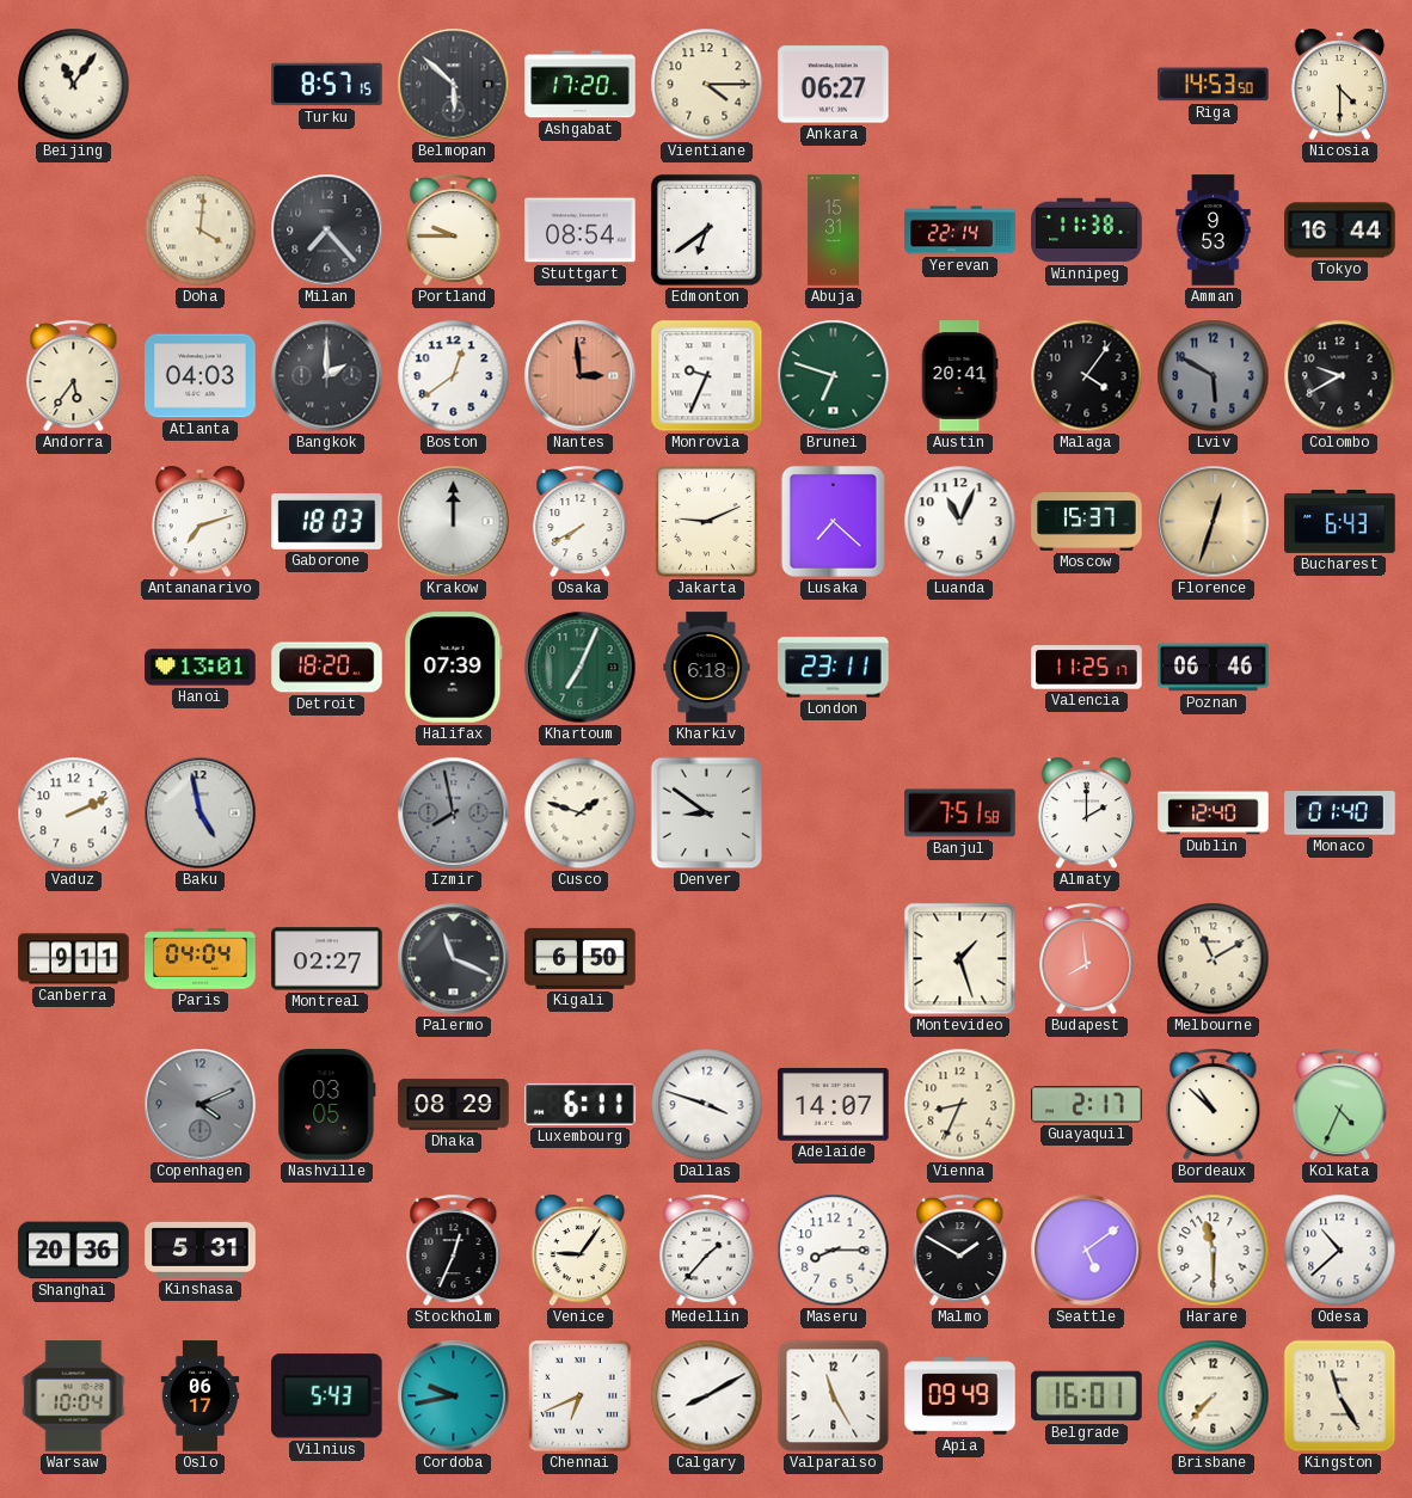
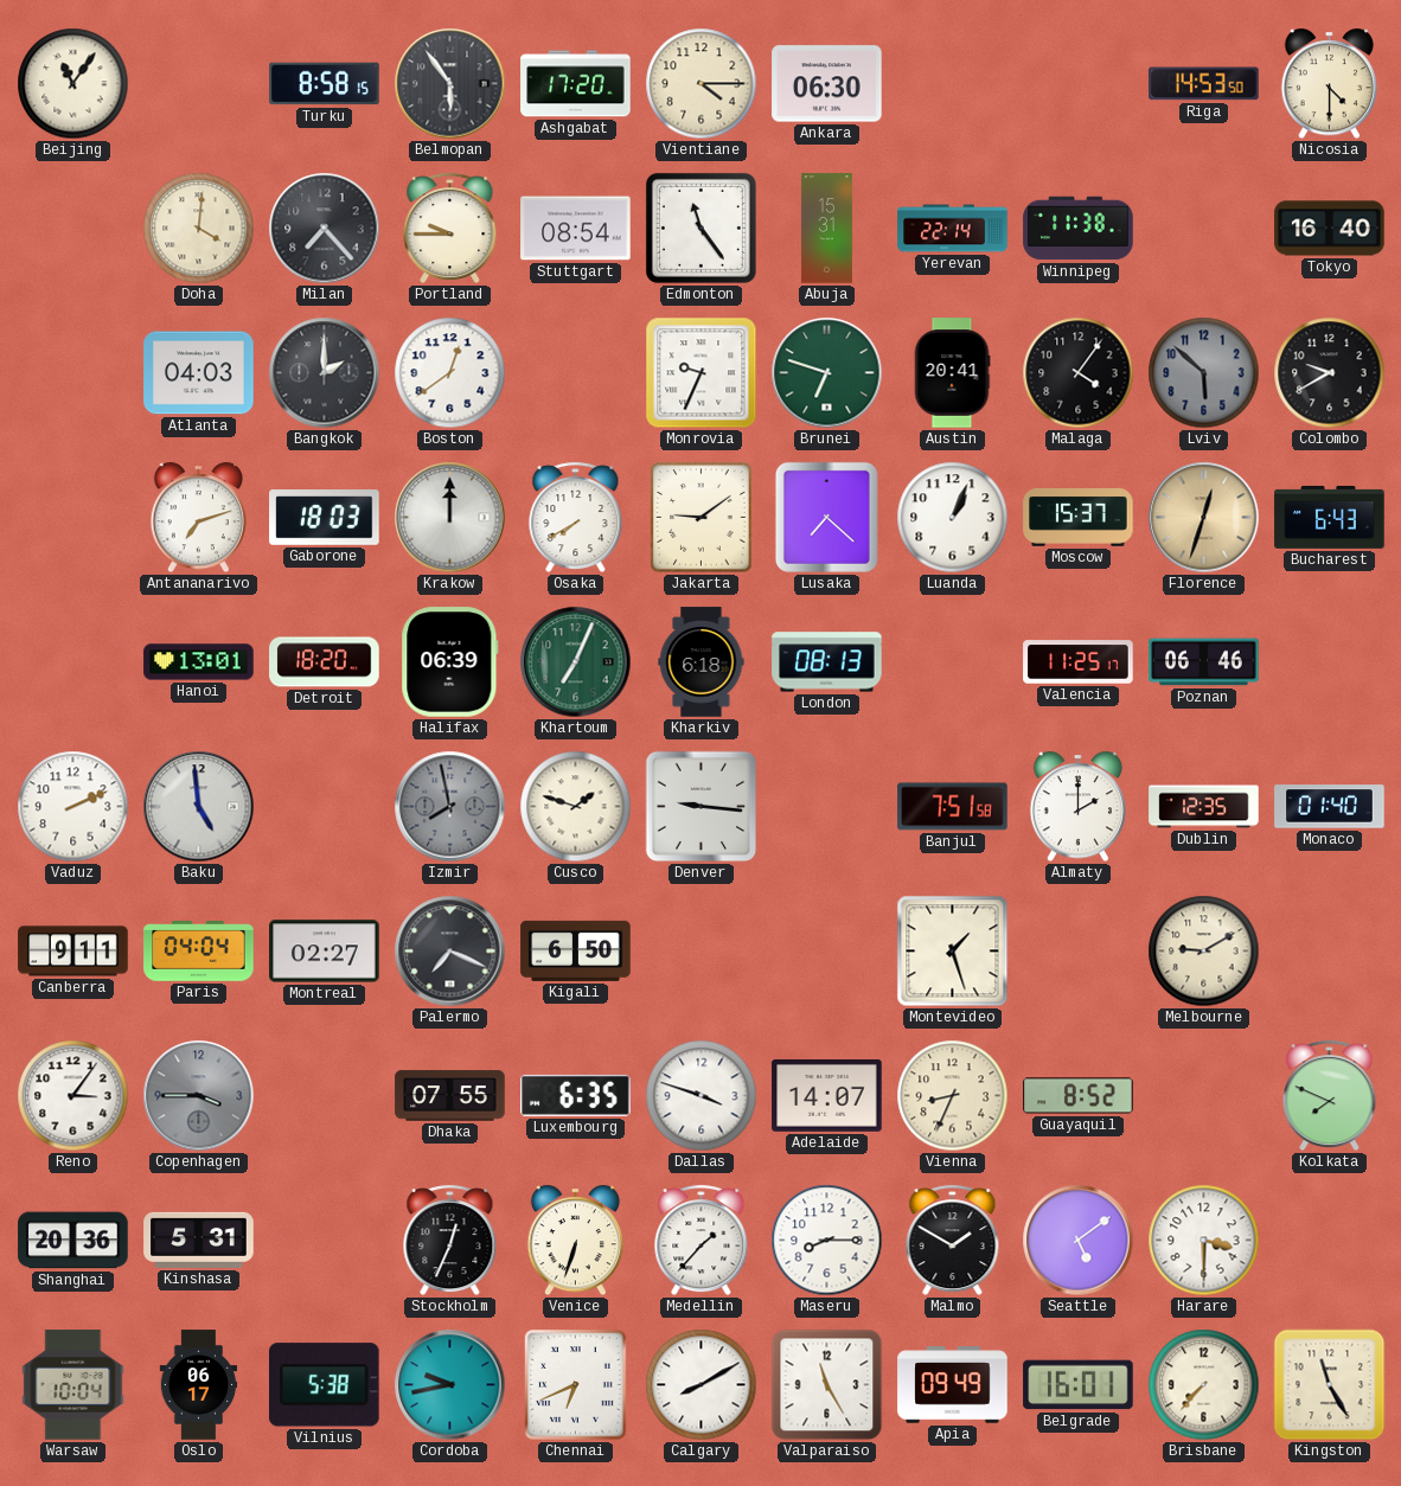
Turku: 8:57 -> 8:58
Belmopan: 5:52 -> 5:54
Ankara: 06:27 -> 06:30
Edmonton: 6:39 -> 11:24
Amman: 9:53 -> none
Tokyo: 16:44 -> 16:40
Andorra: 5:36 -> none
Nantes: 2:59 -> none
Lviv: 5:50 -> 5:52
Jakarta: 9:11 -> 9:09
Luanda: 11:04 -> 1:04
Halifax: 07:39 -> 06:39
London: 23:11 -> 08:13
Baku: 4:58 -> 4:59
Denver: 8:51 -> 9:16
Dublin: 12:40 -> 12:35
Palermo: 11:19 -> 7:19
Budapest: 7:59 -> none
Melbourne: 11:10 -> 9:10
Reno: none -> 3:06
Copenhagen: 4:11 -> 3:45
Nashville: 03:05 -> none
Dhaka: 08:29 -> 07:55
Luxembourg: 6:11 -> 6:35
Guayaquil: 2:17 -> 8:52
Bordeaux: 10:52 -> none
Kolkata: 4:34 -> 7:49
Venice: 9:06 -> 6:33
Harare: 11:30 -> 3:30
Odesa: 10:38 -> none
Vilnius: 5:43 -> 5:38
